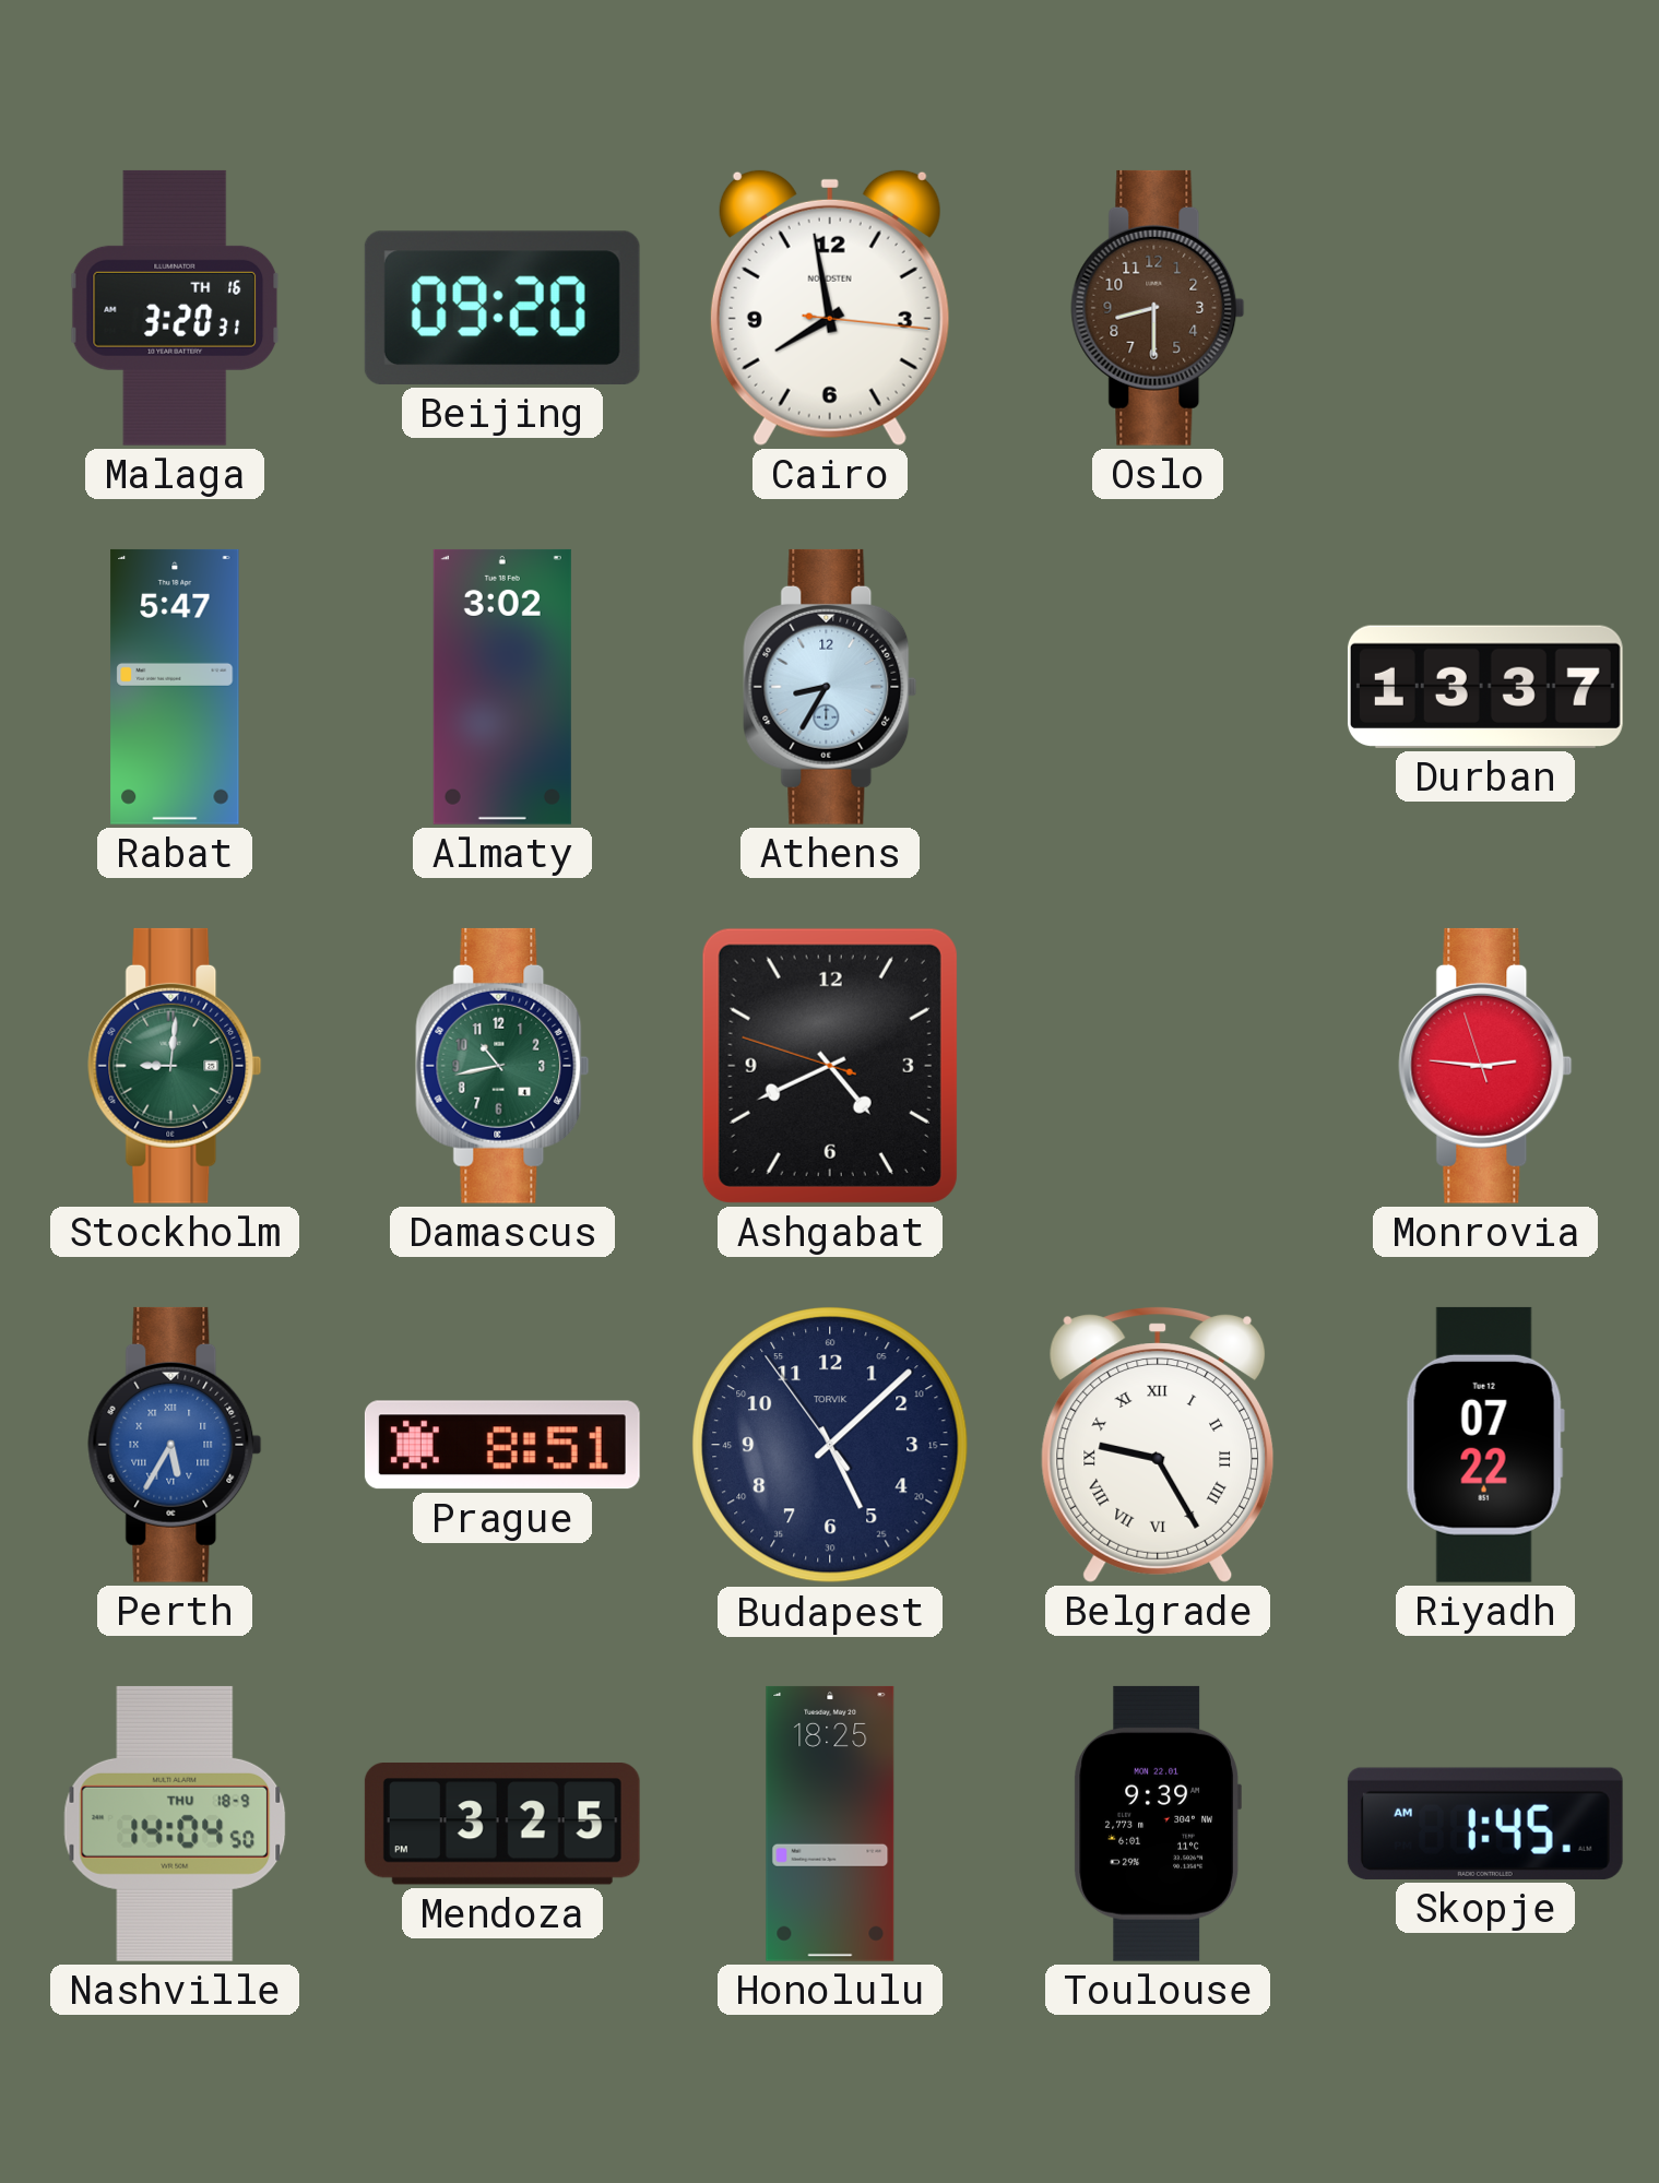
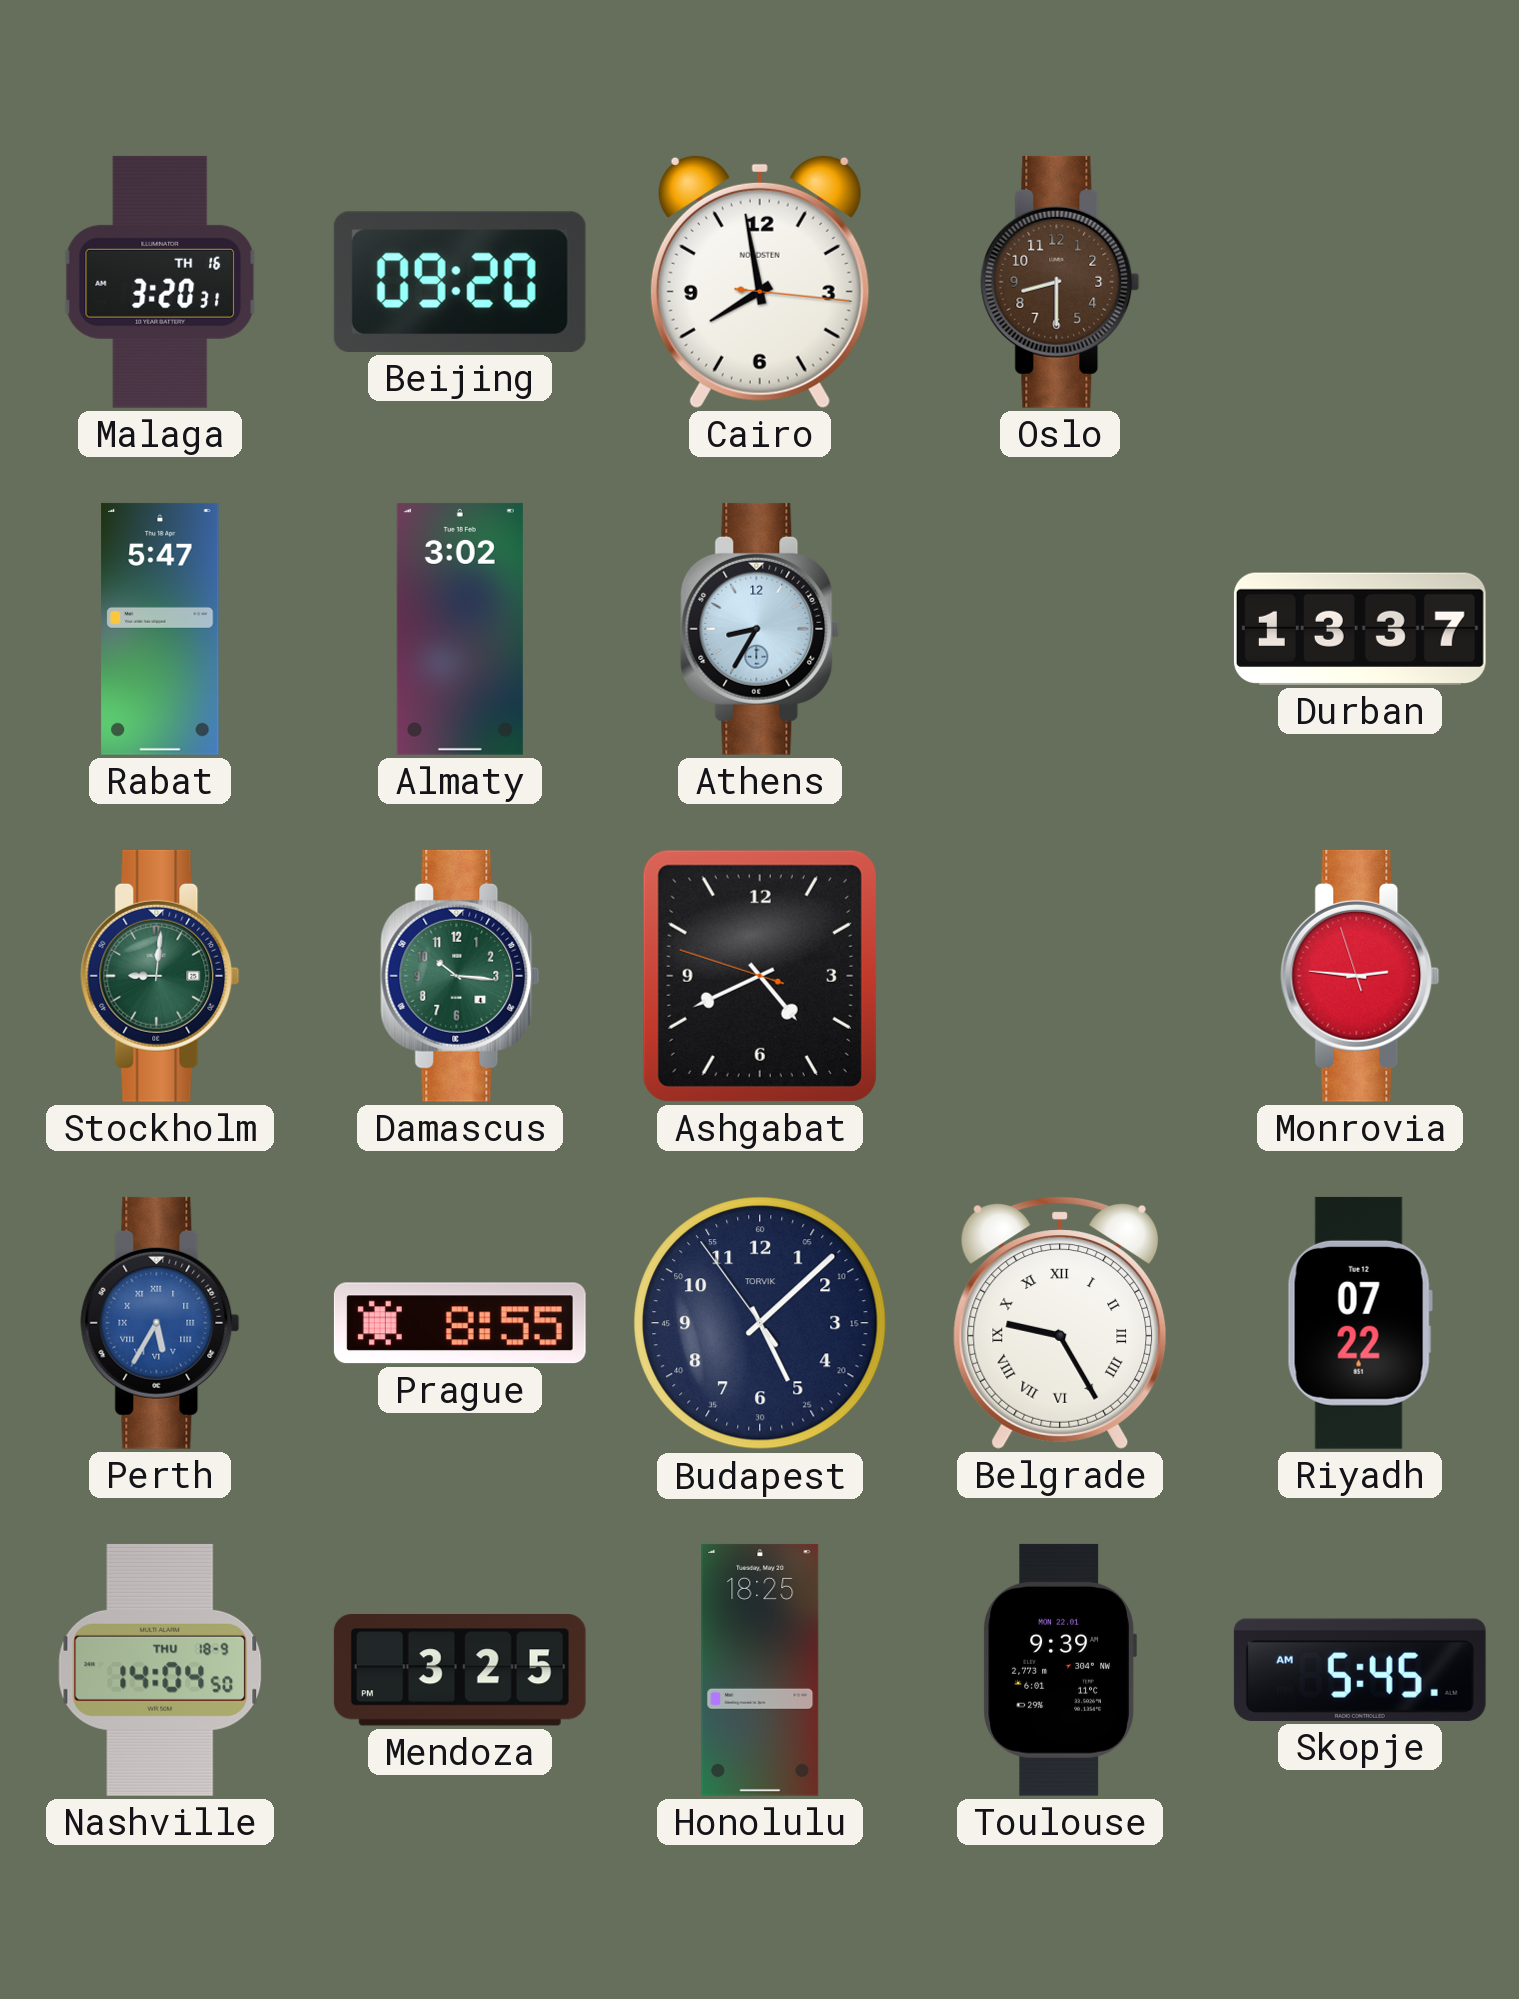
Damascus: 10:43 -> 10:16
Prague: 8:51 -> 8:55
Skopje: 1:45 -> 5:45
